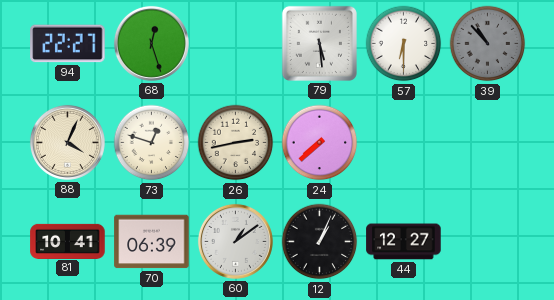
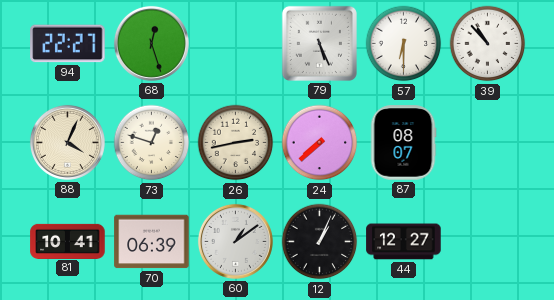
79: 5:29 -> 5:26
39 dial: grey -> white
87: none -> 08:07
